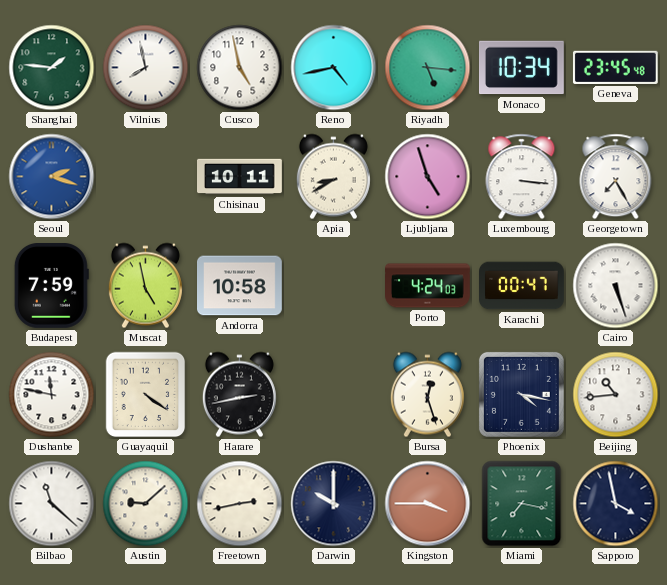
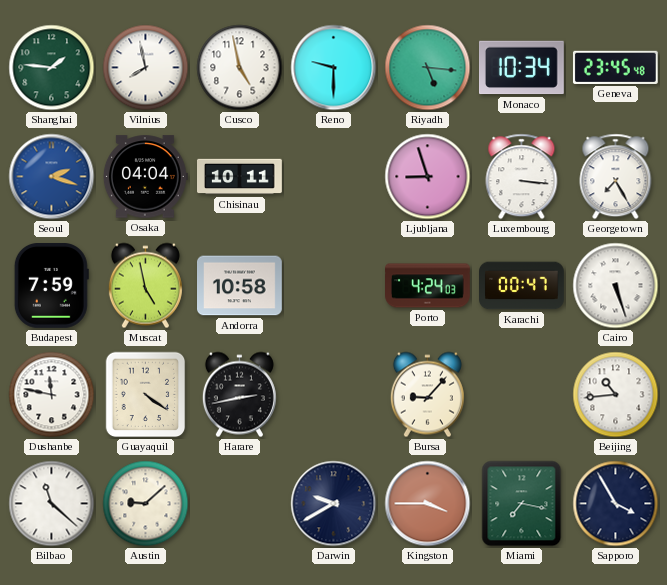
Reno: 4:43 -> 9:30
Osaka: none -> 04:04
Apia: 8:40 -> none
Ljubljana: 4:57 -> 8:57
Bursa: 12:27 -> 9:07
Phoenix: 4:17 -> none
Freetown: 2:43 -> none
Darwin: 10:00 -> 9:40
Sapporo: 3:58 -> 3:55
